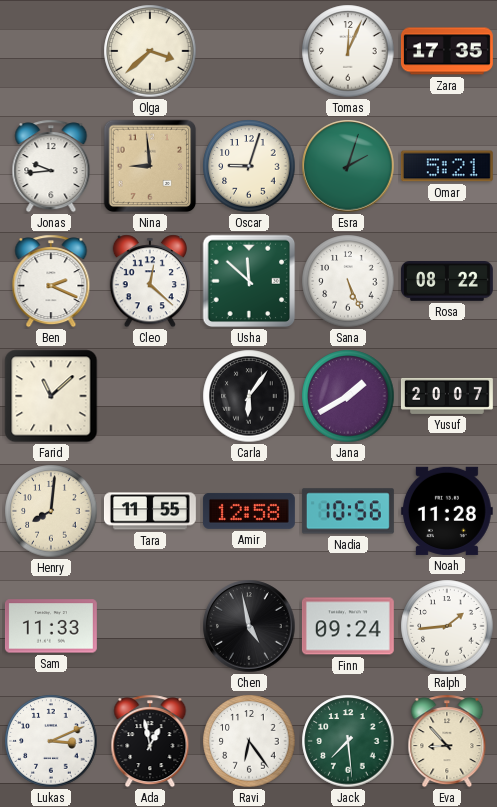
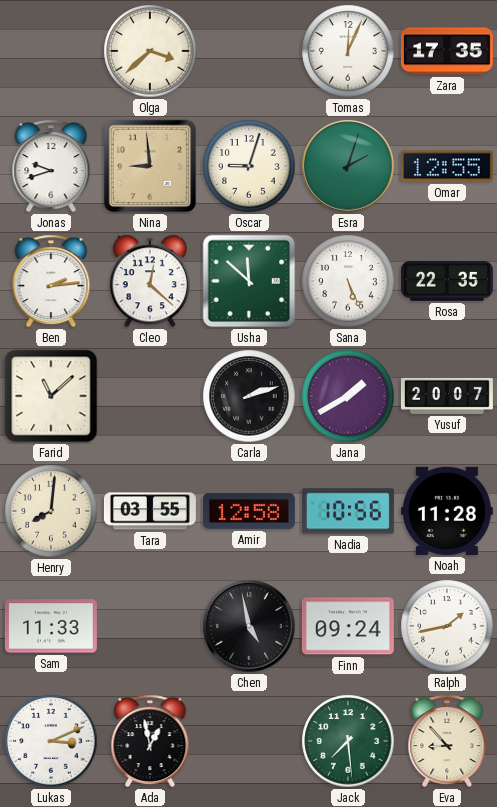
Jonas: 9:44 -> 9:42
Omar: 5:21 -> 12:55
Ben: 2:19 -> 2:14
Rosa: 08:22 -> 22:35
Carla: 6:06 -> 2:12
Tara: 11:55 -> 03:55
Ralph: 1:44 -> 1:43
Ravi: 6:24 -> none
